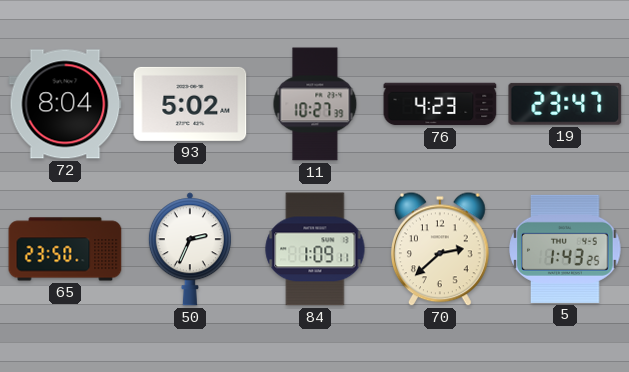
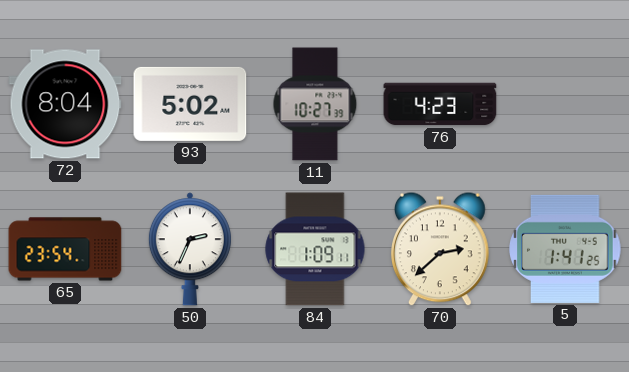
19: 23:47 -> none
65: 23:50 -> 23:54
5: 1:43 -> 1:41
